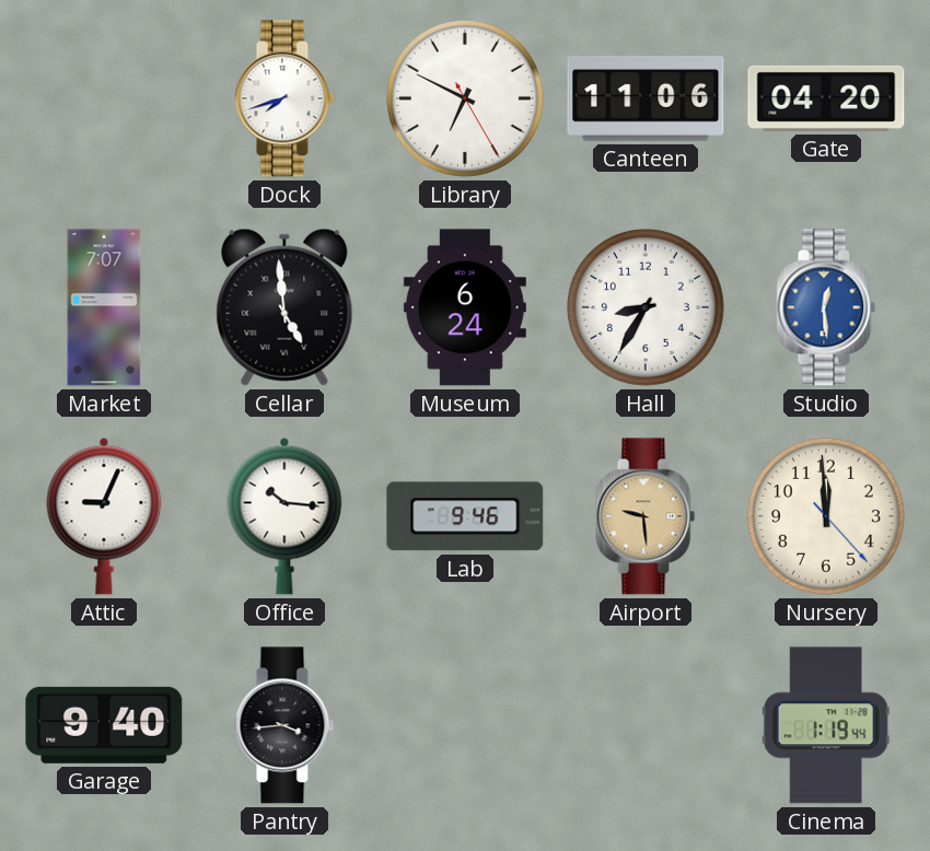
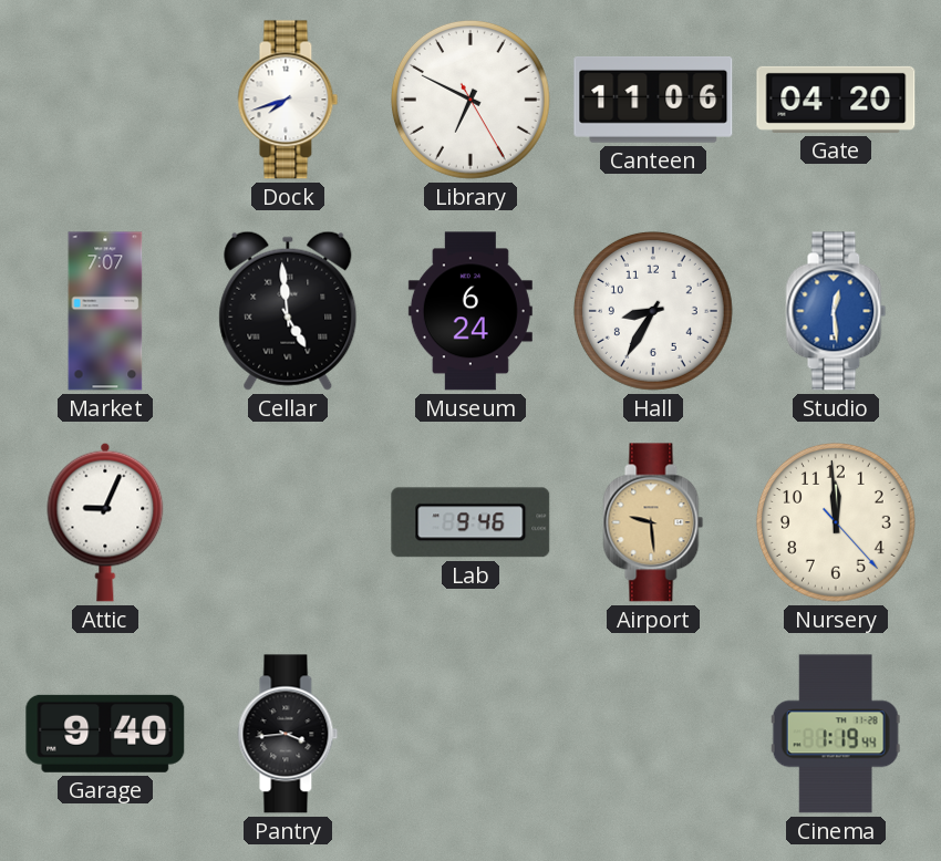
Office: 10:16 -> none
